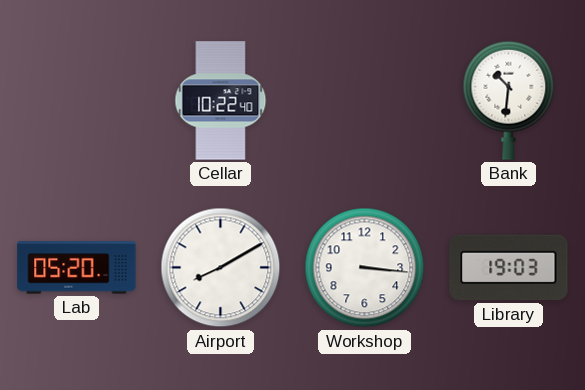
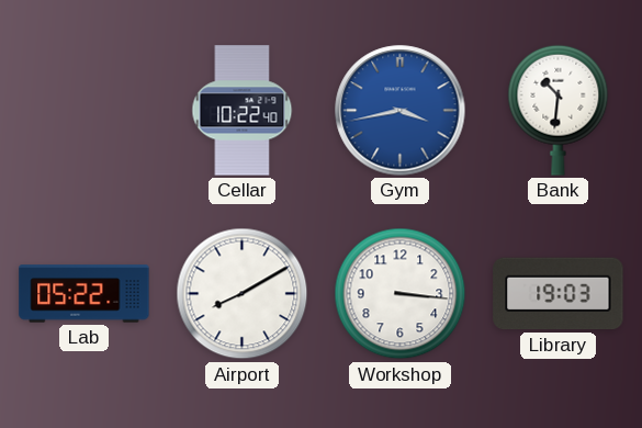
Gym: none -> 3:43
Lab: 05:20 -> 05:22
